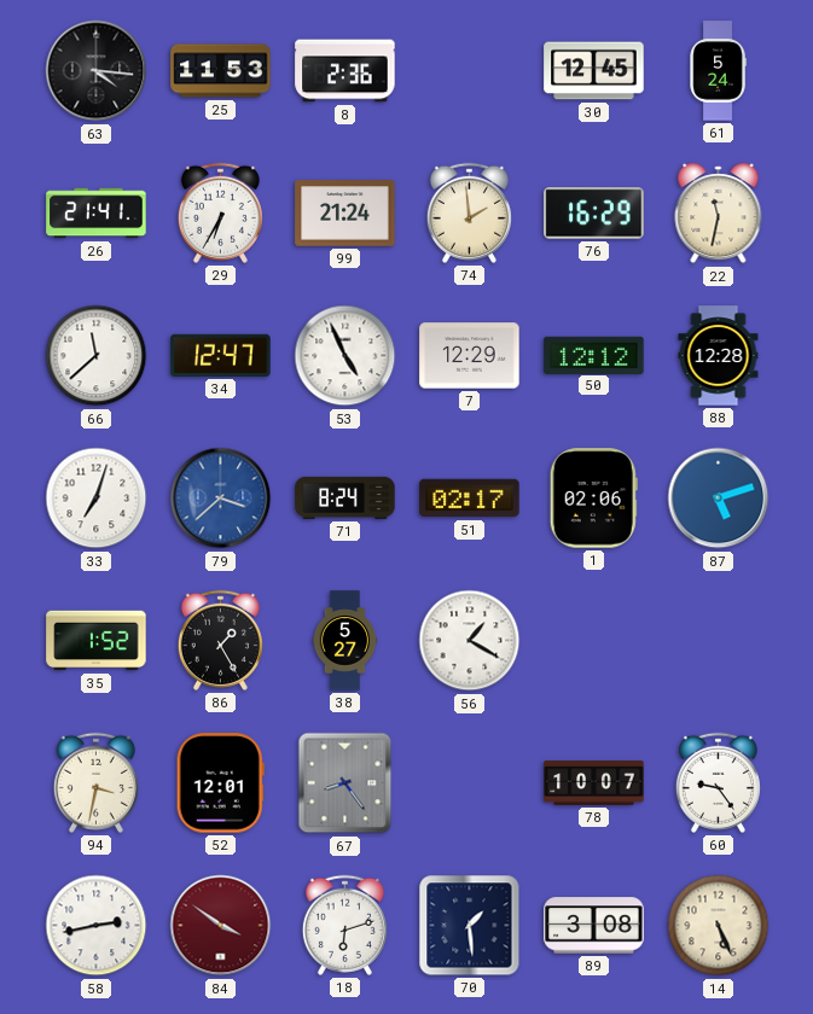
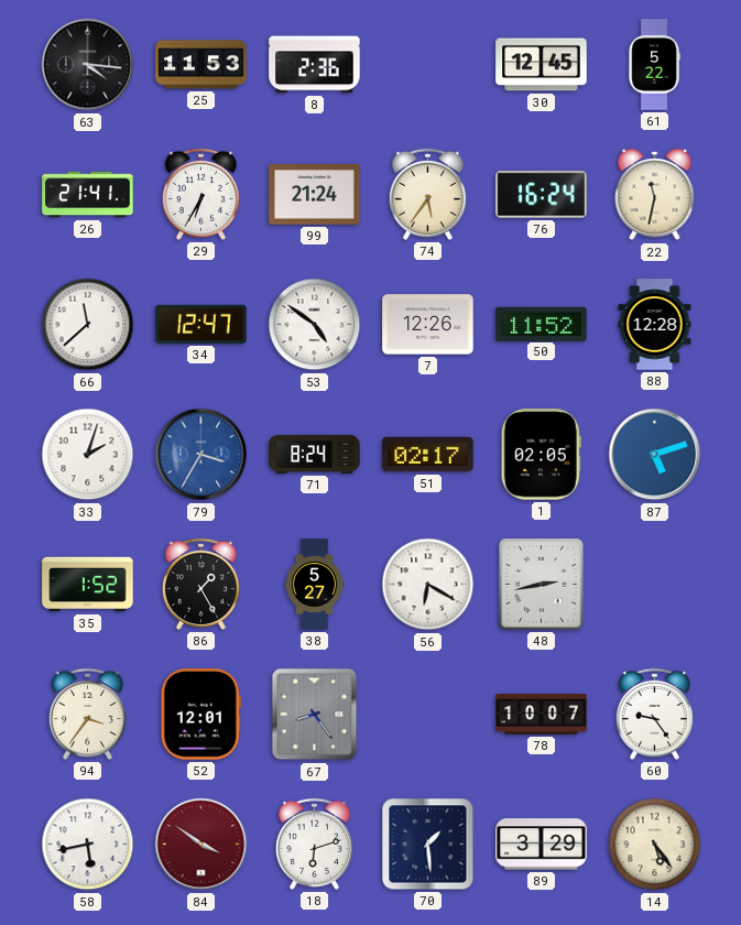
61: 5:24 -> 5:22
74: 1:59 -> 5:36
76: 16:29 -> 16:24
53: 4:56 -> 4:51
7: 12:29 -> 12:26
50: 12:12 -> 11:52
33: 7:03 -> 2:03
79: 3:38 -> 3:35
1: 02:06 -> 02:05
56: 1:20 -> 6:20
48: none -> 2:43
94: 3:32 -> 3:36
58: 2:43 -> 5:43
89: 3:08 -> 3:29
14: 5:26 -> 5:24
